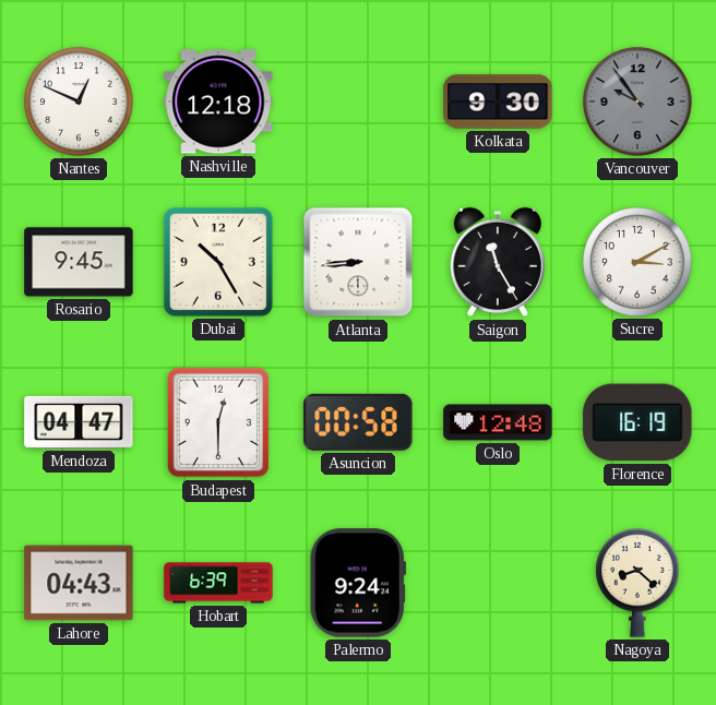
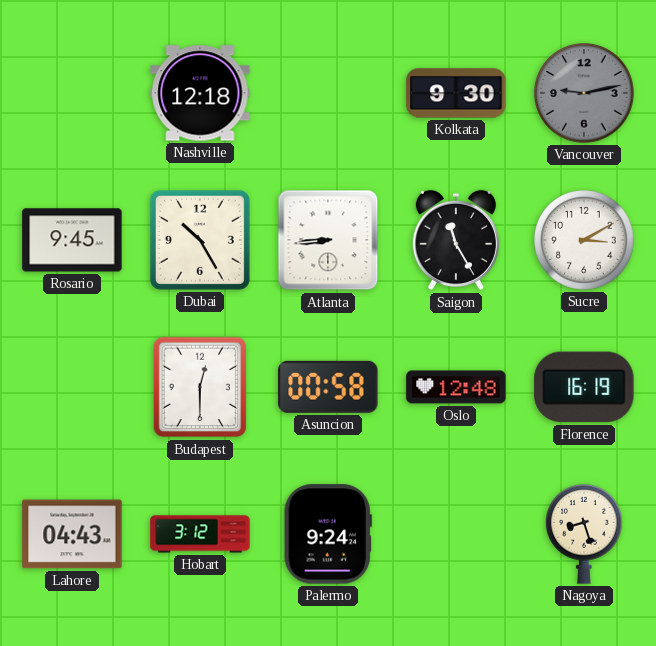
Nantes: 12:49 -> none
Vancouver: 9:54 -> 9:13
Mendoza: 04:47 -> none
Hobart: 6:39 -> 3:12
Nagoya: 8:22 -> 8:27
